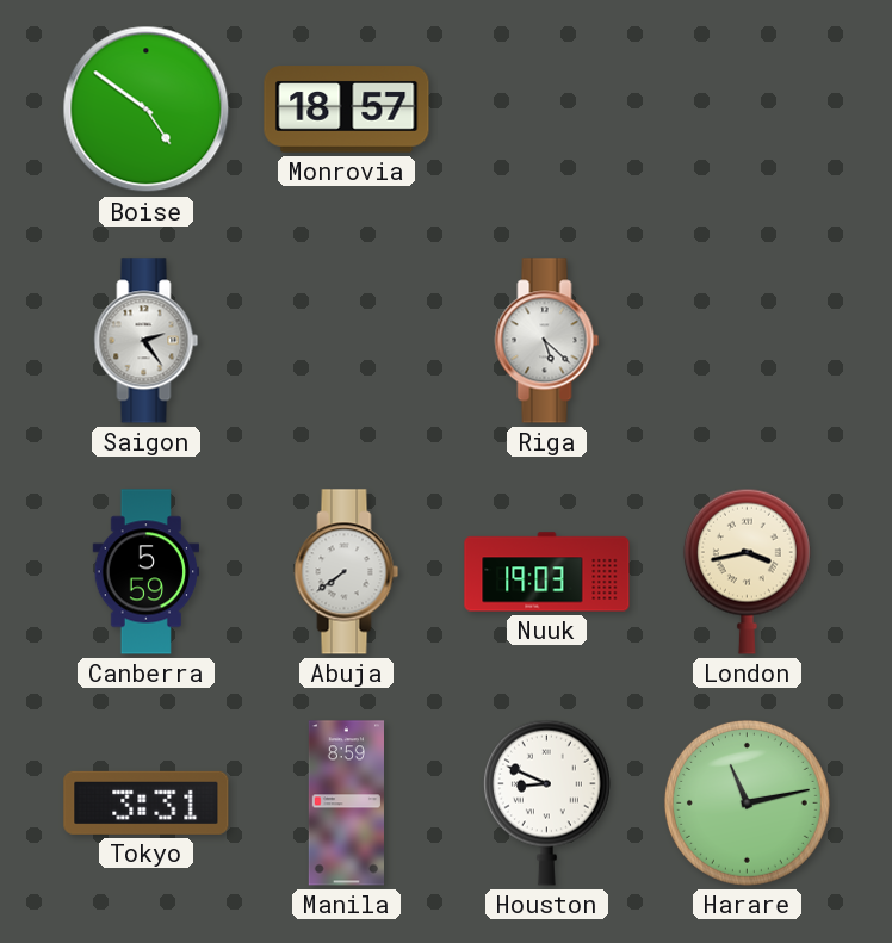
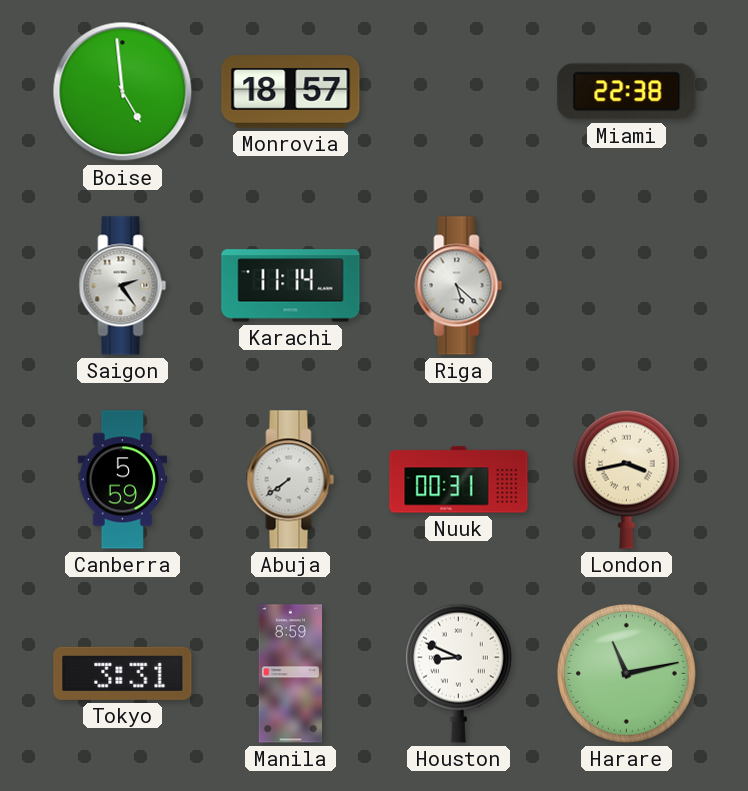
Boise: 4:51 -> 4:59
Miami: none -> 22:38
Karachi: none -> 11:14
Nuuk: 19:03 -> 00:31
